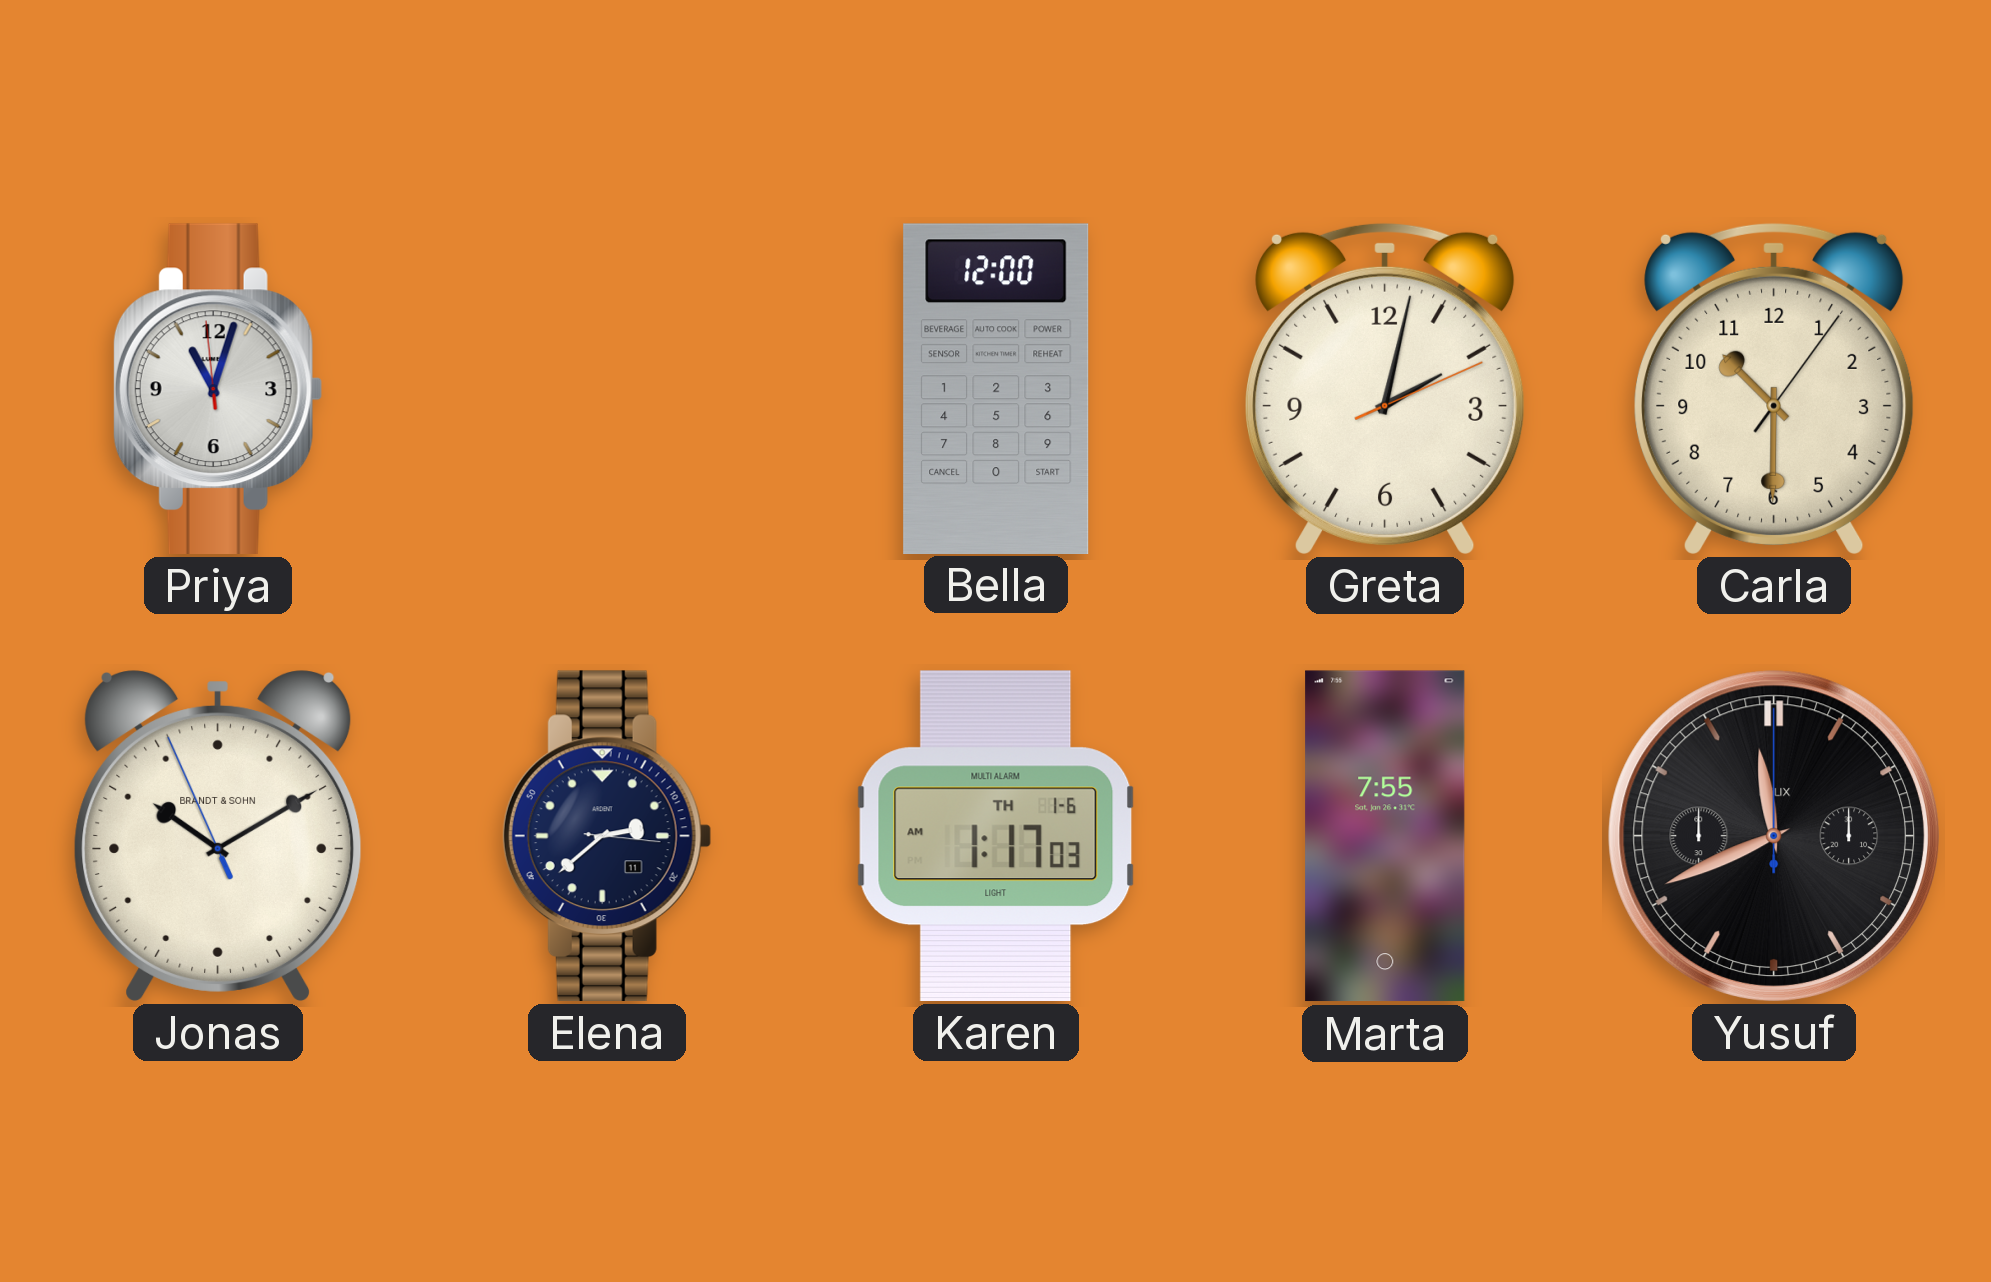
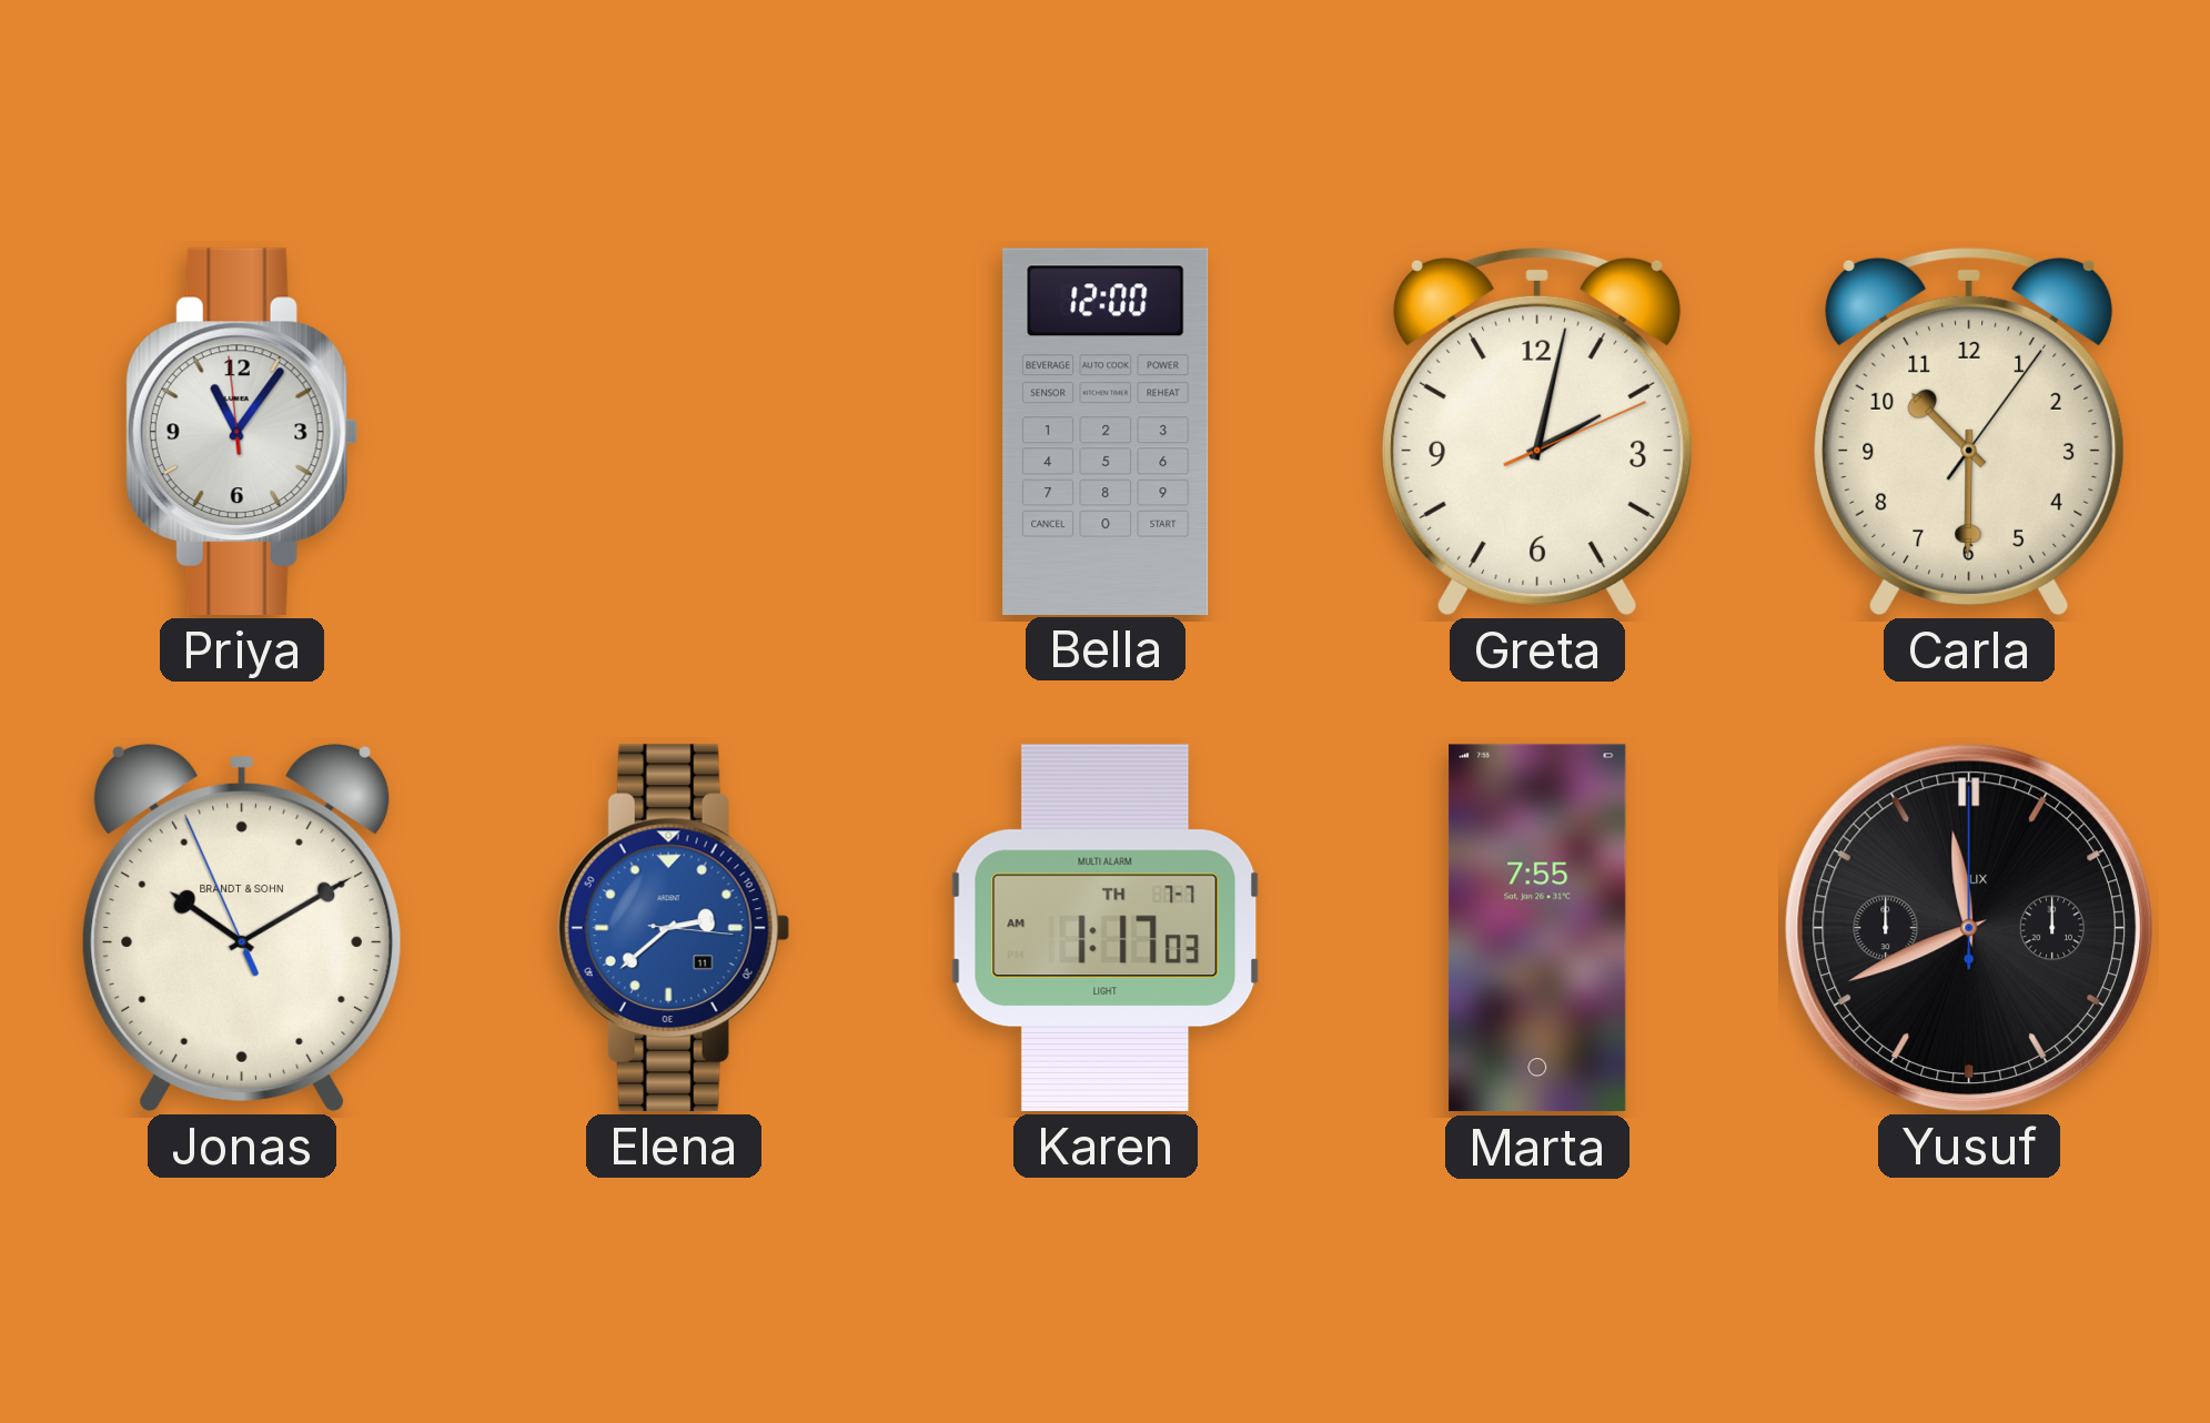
Priya: 11:02 -> 11:05
Elena dial: navy -> blue
Karen date: TH 1-6 -> TH 7-7
